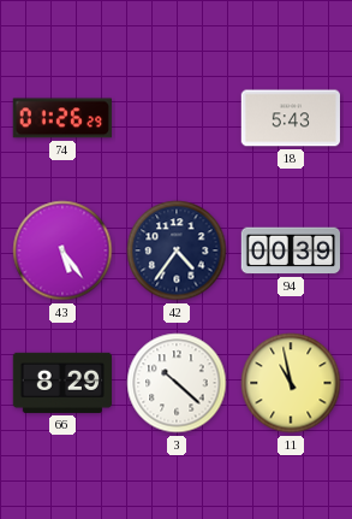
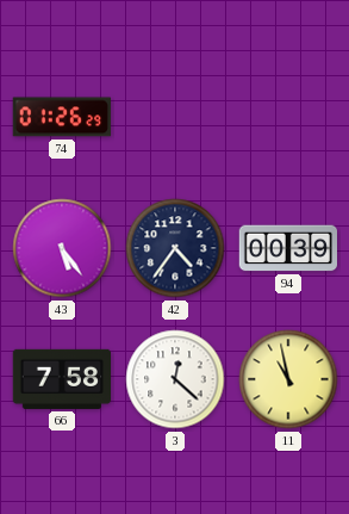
18: 5:43 -> none
66: 8:29 -> 7:58
3: 10:22 -> 12:22
